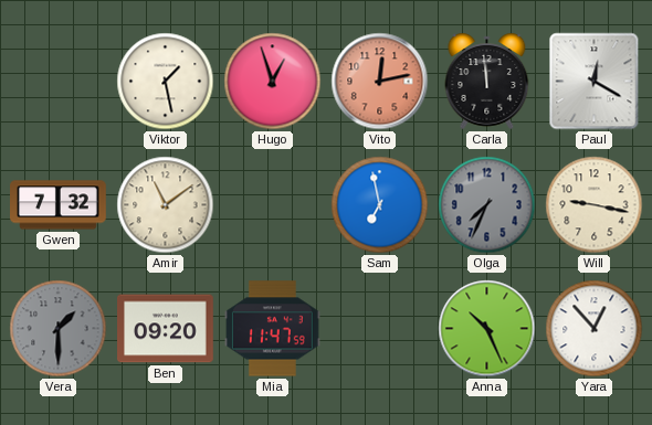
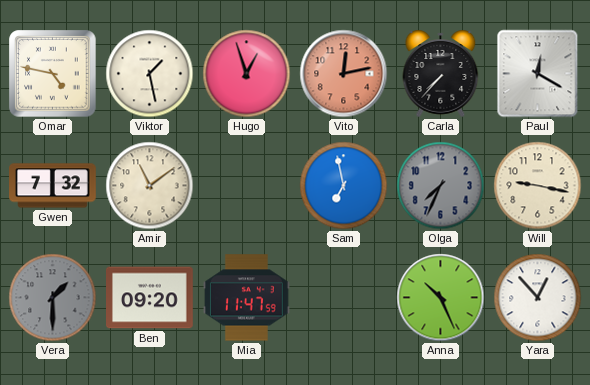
Omar: none -> 4:47
Carla: 11:59 -> 7:37
